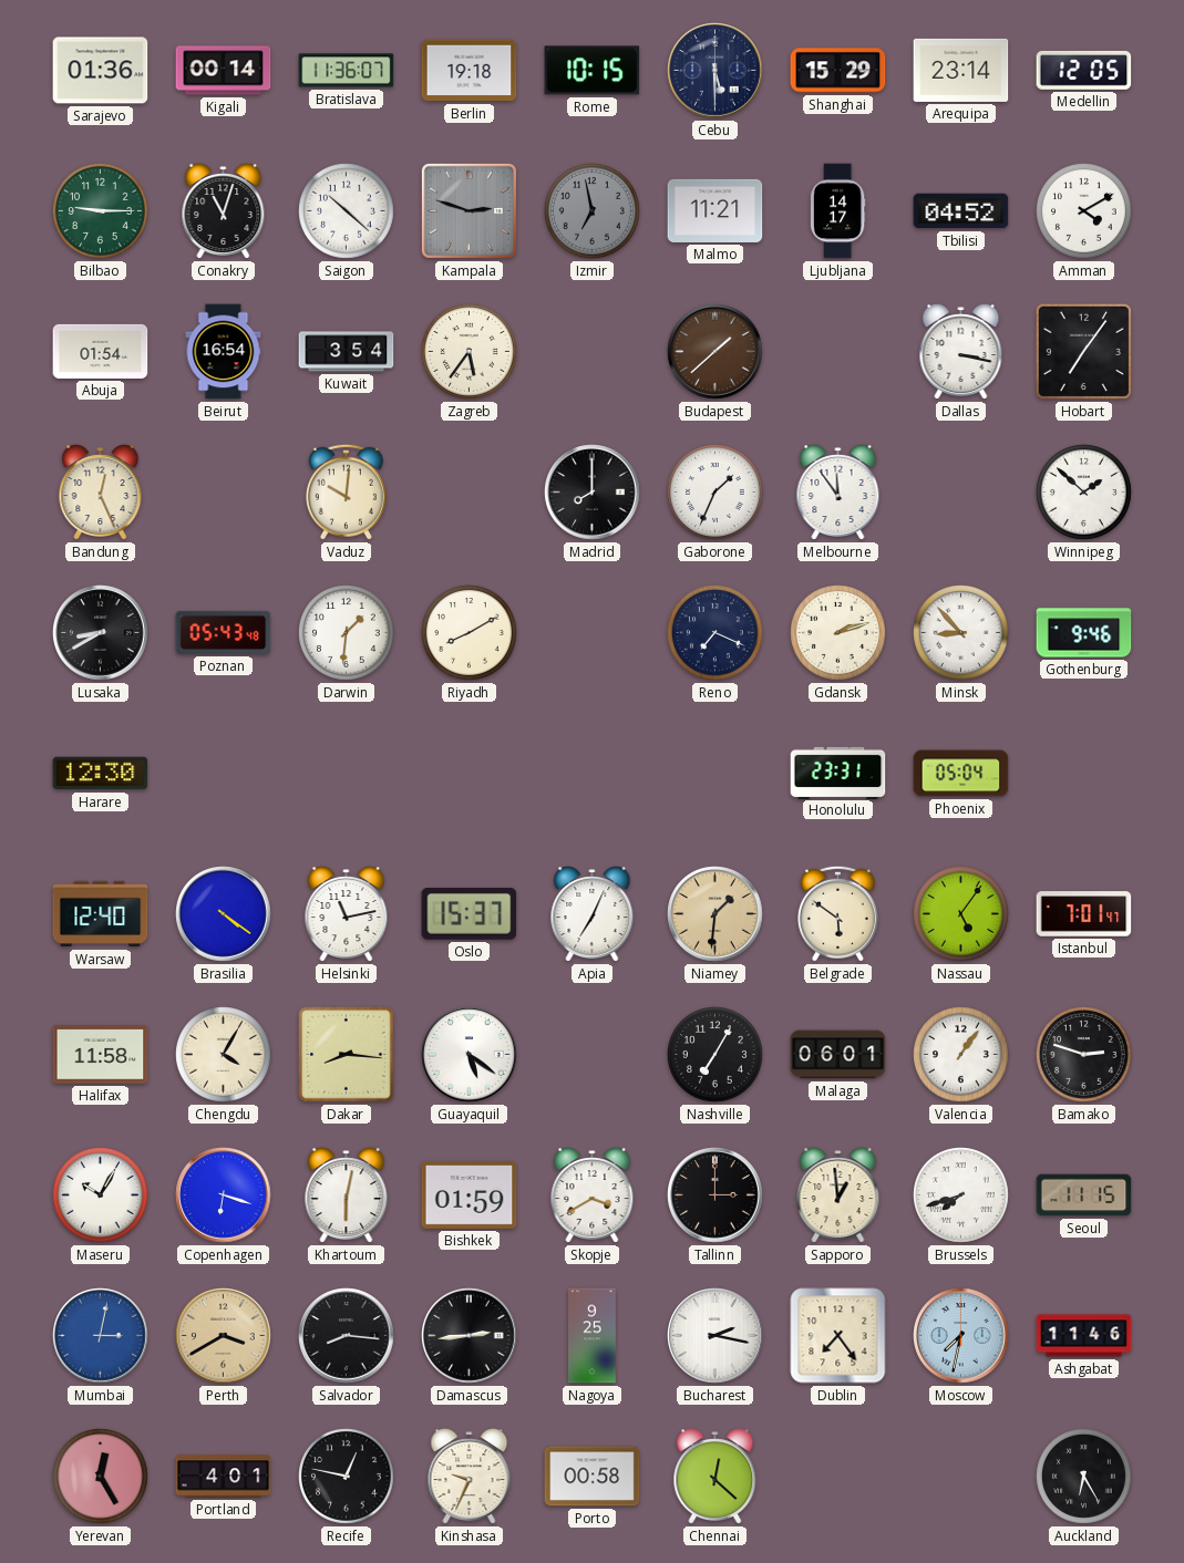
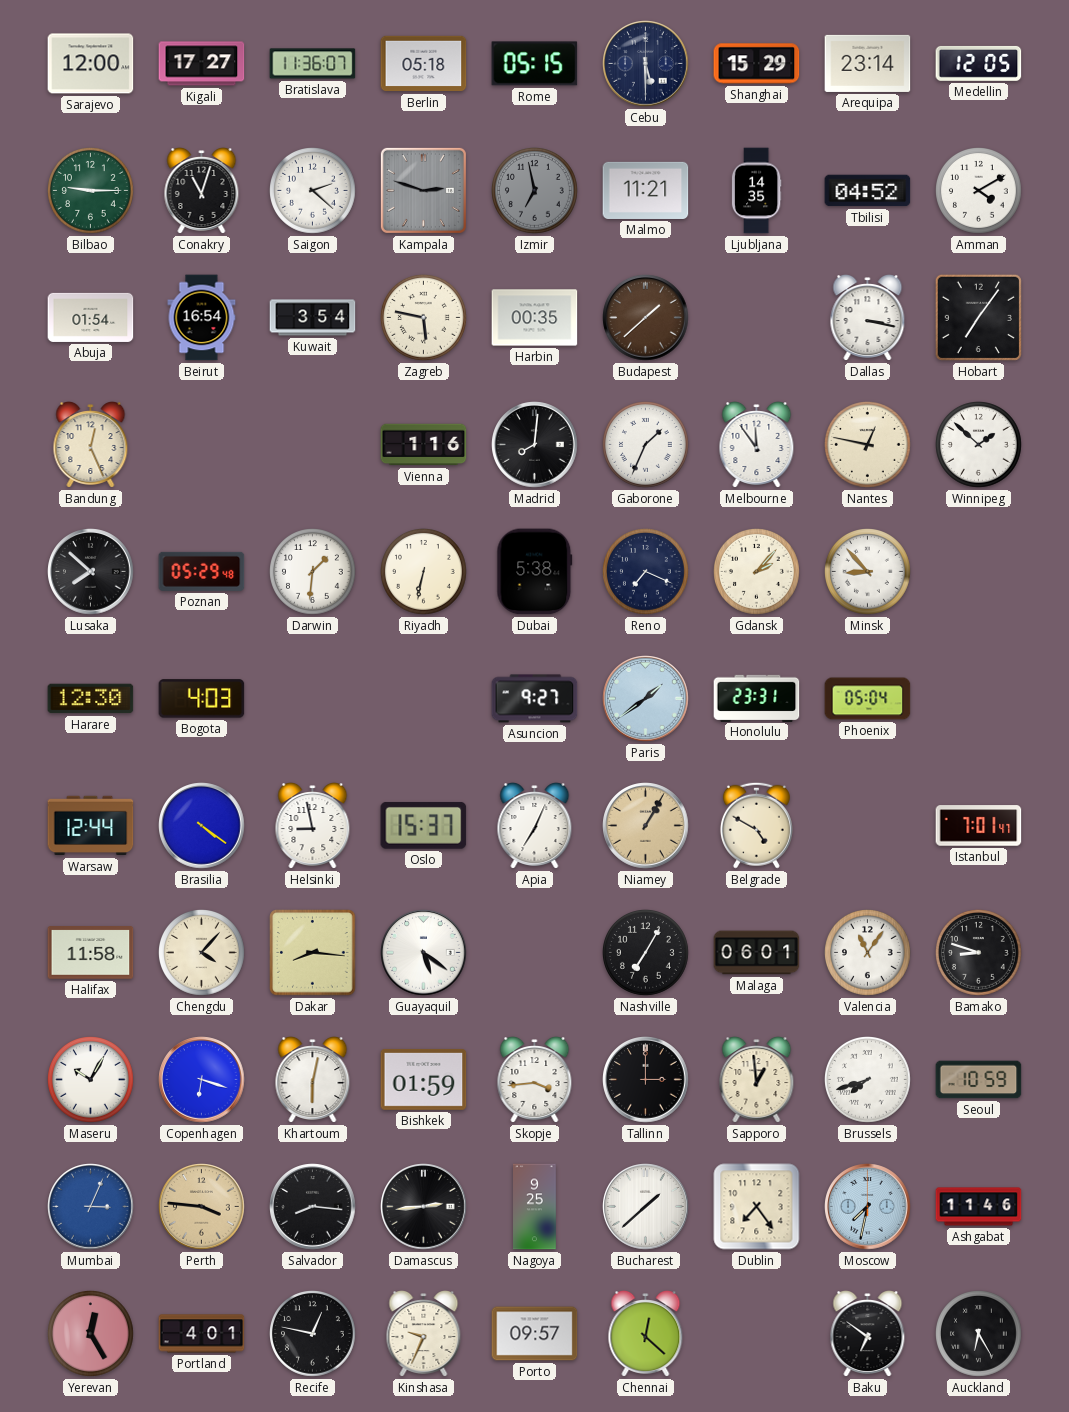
Sarajevo: 01:36 -> 12:00
Kigali: 00:14 -> 17:27
Berlin: 19:18 -> 05:18
Rome: 10:15 -> 05:15
Saigon: 10:22 -> 2:22
Ljubljana: 14:17 -> 14:35
Zagreb: 5:36 -> 5:47
Harbin: none -> 00:35
Vaduz: 10:01 -> none
Vienna: none -> 1:16
Madrid: 8:00 -> 8:01
Nantes: none -> 12:47
Lusaka: 8:40 -> 7:52
Poznan: 05:43 -> 05:29
Riyadh: 8:10 -> 6:32
Dubai: none -> 5:38
Gdansk: 2:12 -> 2:07
Gothenburg: 9:46 -> none
Bogota: none -> 4:03
Asuncion: none -> 9:27
Paris: none -> 1:39
Warsaw: 12:40 -> 12:44
Helsinki: 11:13 -> 8:58
Niamey: 1:31 -> 1:05
Belgrade: 5:51 -> 4:50
Nassau: 5:06 -> none
Chengdu: 4:05 -> 4:07
Valencia: 1:06 -> 11:06
Bamako: 2:48 -> 8:48
Skopje: 3:40 -> 3:44
Seoul: 11:15 -> 10:59
Mumbai: 3:02 -> 3:04
Perth: 3:40 -> 3:46
Bucharest: 2:17 -> 1:38
Porto: 00:58 -> 09:57
Baku: none -> 6:51
